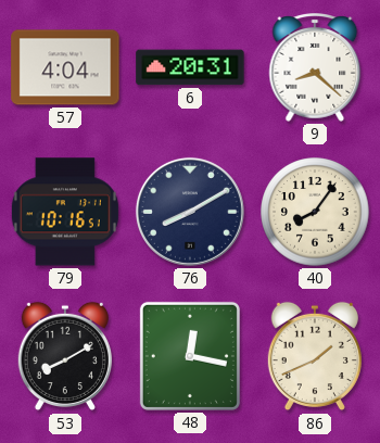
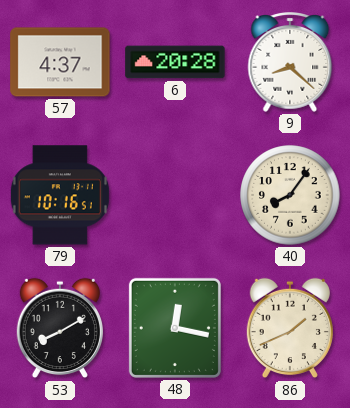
57: 4:04 -> 4:37
6: 20:31 -> 20:28
76: 8:10 -> none
